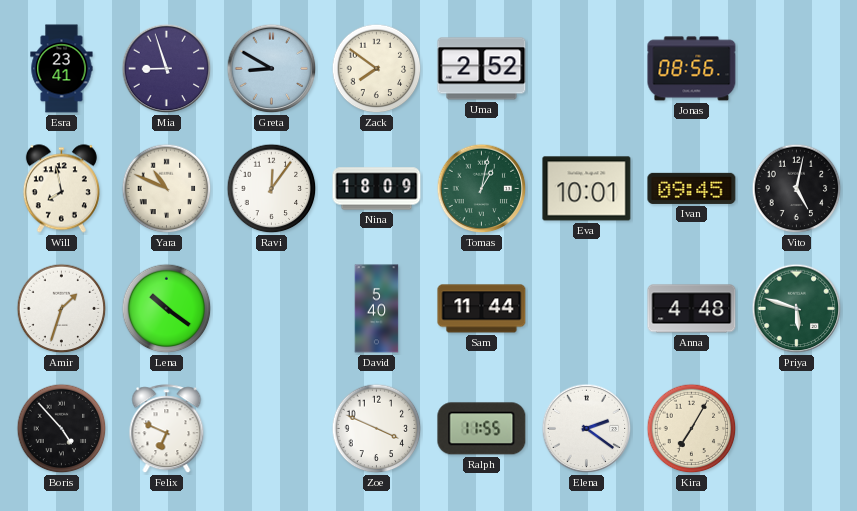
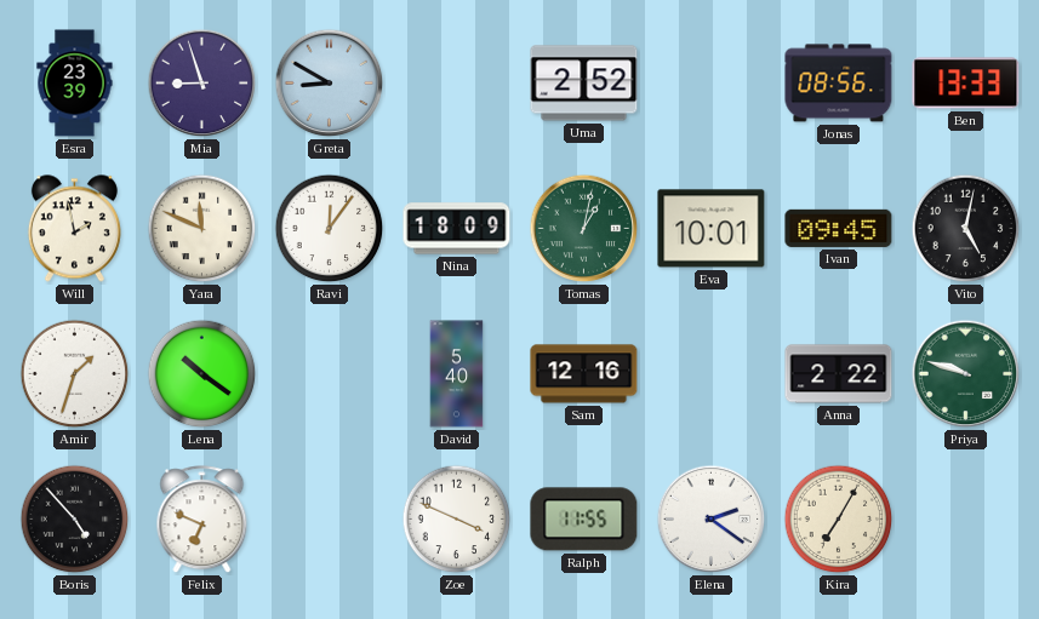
Esra: 23:41 -> 23:39
Zack: 7:51 -> none
Ben: none -> 13:33
Will: 7:58 -> 1:58
Yara: 10:49 -> 11:49
Sam: 11:44 -> 12:16
Anna: 4:48 -> 2:22
Priya: 5:48 -> 9:48
